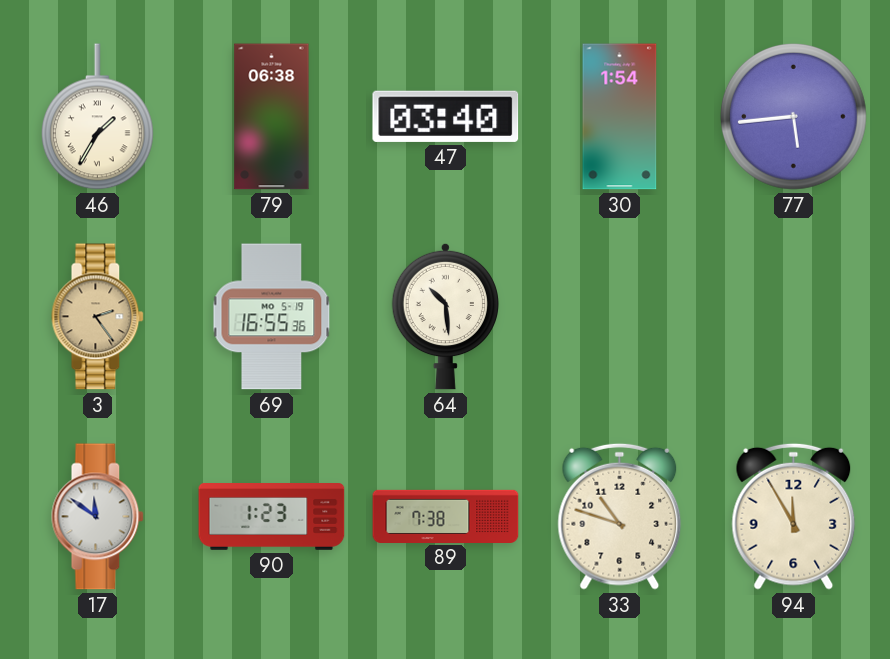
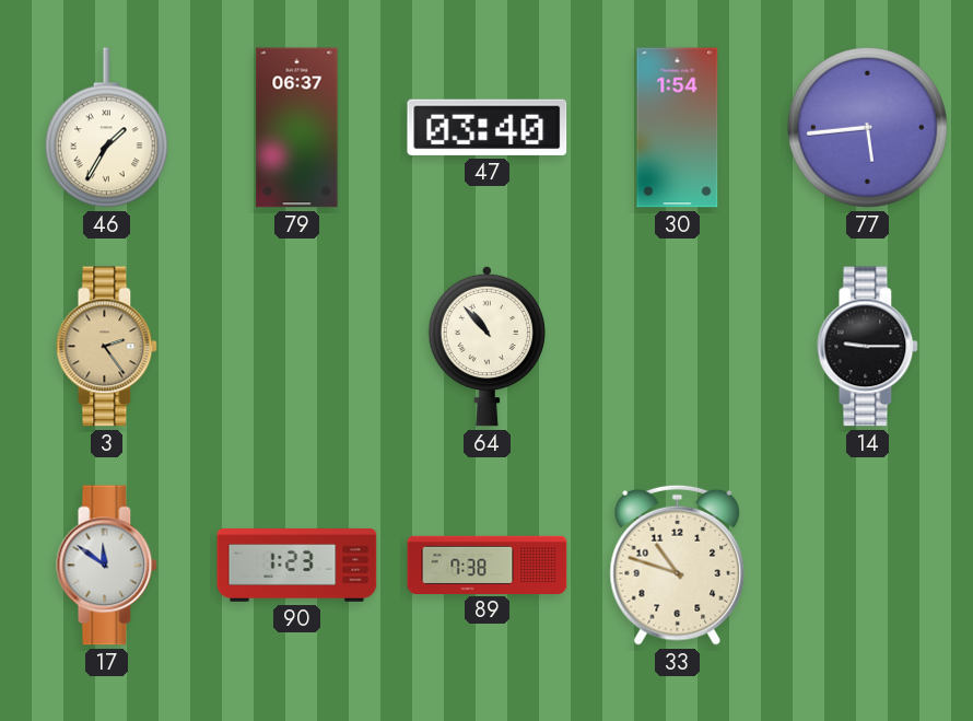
79: 06:38 -> 06:37
69: 16:55 -> none
64: 10:29 -> 10:53
14: none -> 9:15
94: 11:55 -> none
